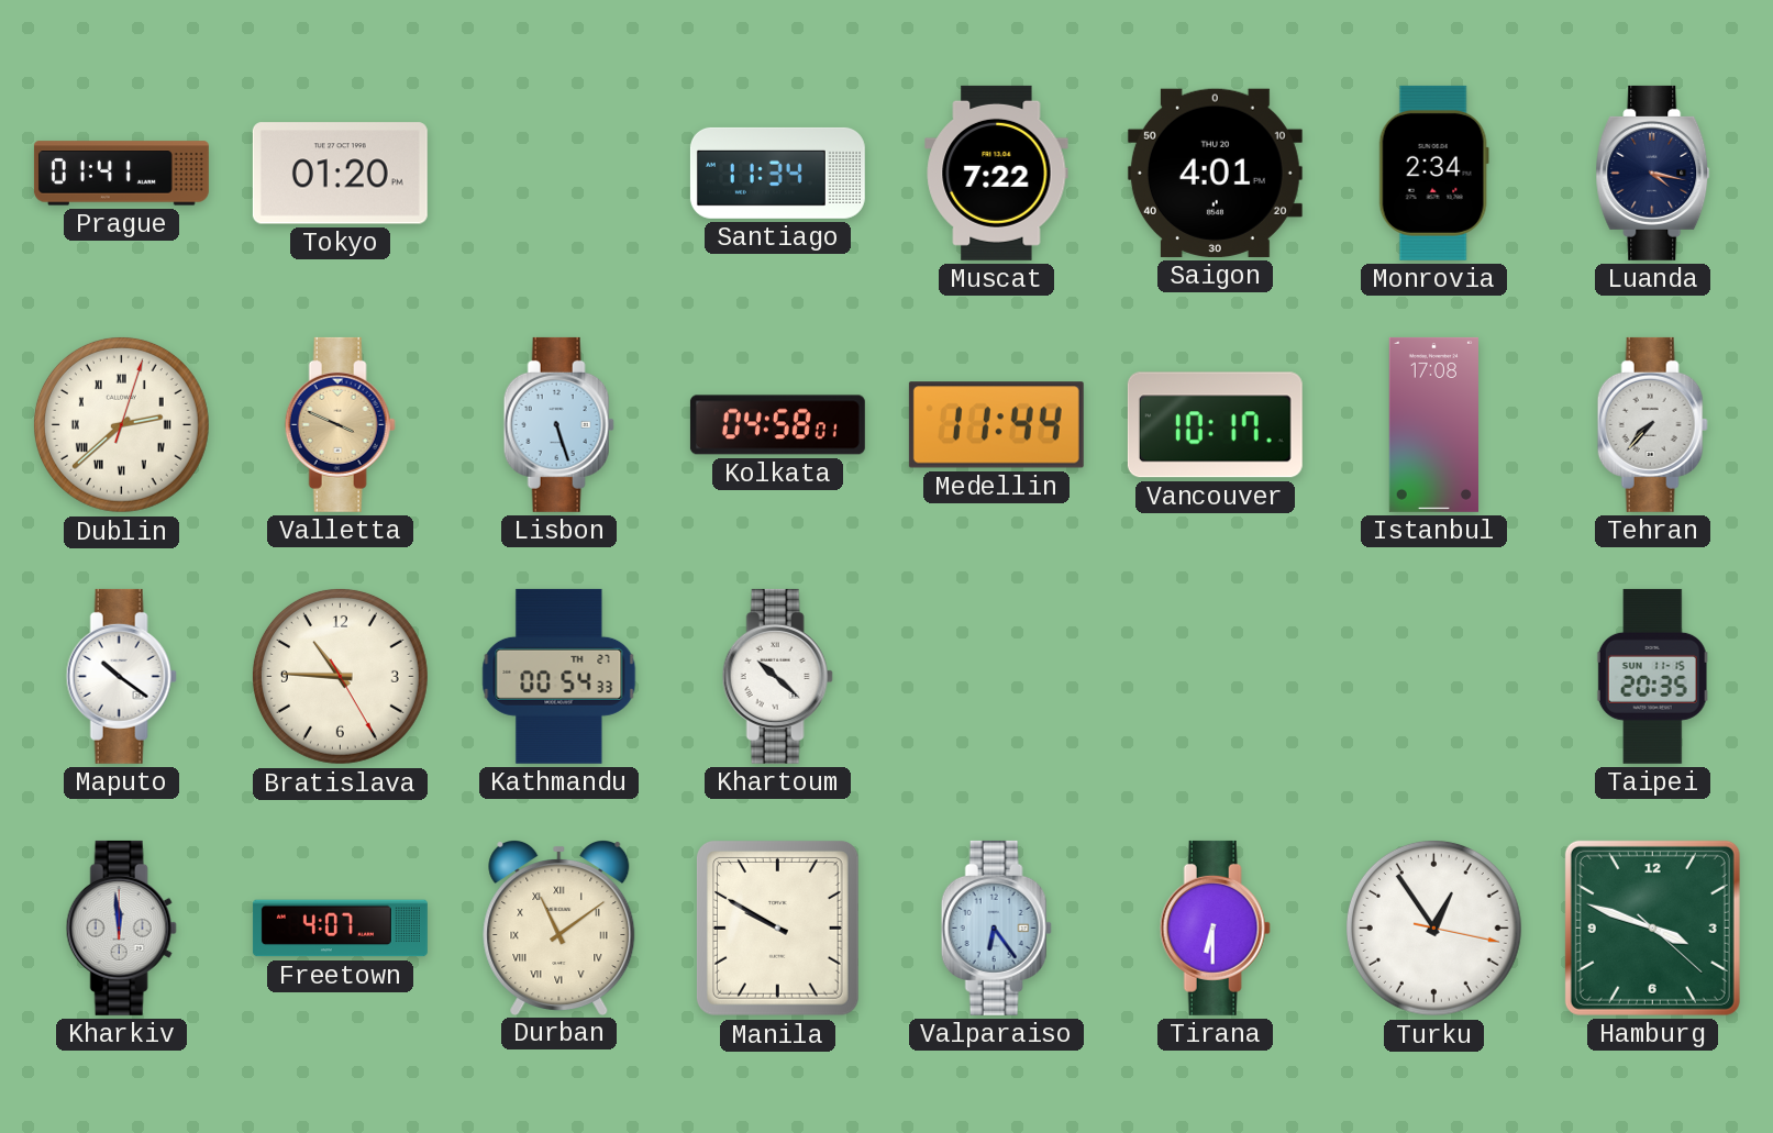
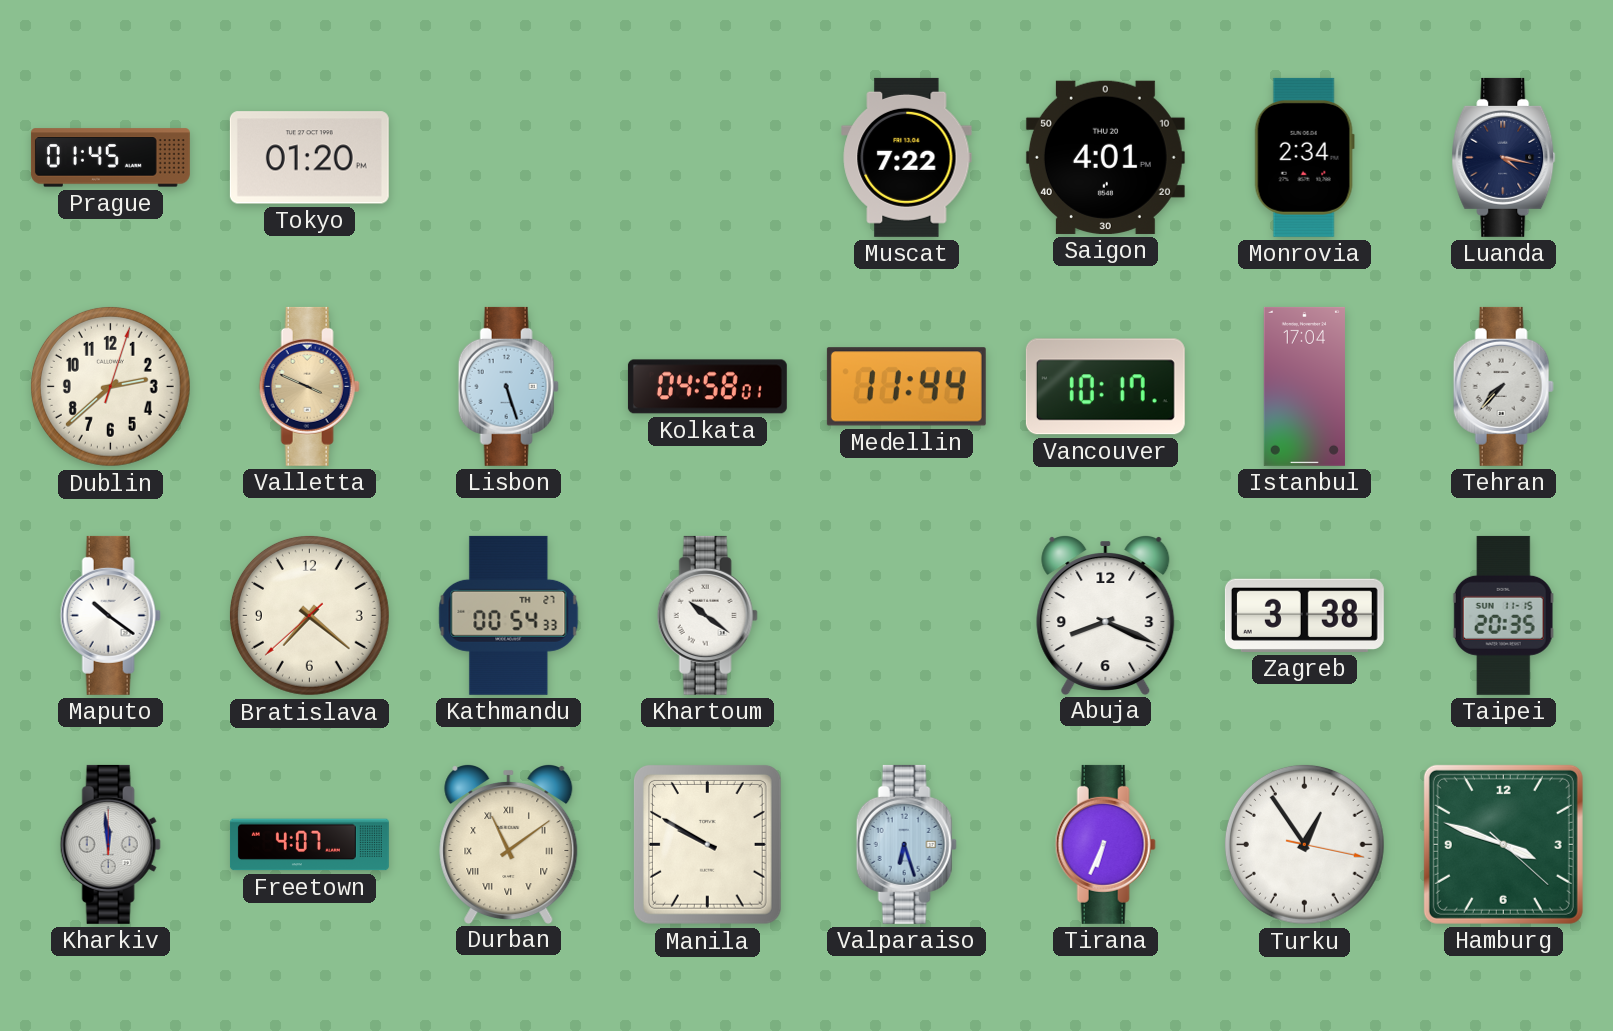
Prague: 01:41 -> 01:45
Santiago: 11:34 -> none
Dublin numerals: Roman -> Arabic
Istanbul: 17:08 -> 17:04
Bratislava: 10:45 -> 7:21
Khartoum: 10:22 -> 10:21
Abuja: none -> 8:19
Zagreb: none -> 3:38
Valparaiso: 6:24 -> 6:27
Tirana: 6:30 -> 6:34
